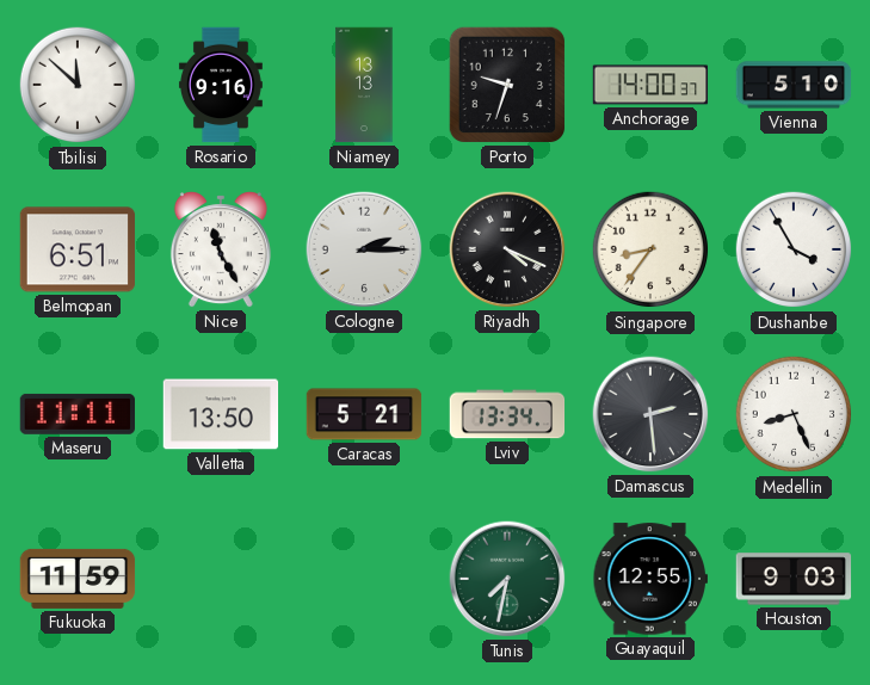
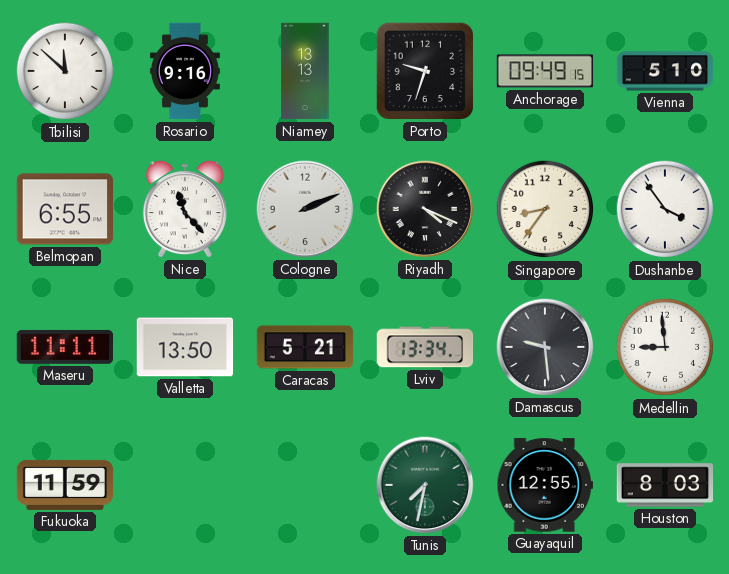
Anchorage: 14:00 -> 09:49
Belmopan: 6:51 -> 6:55
Nice: 11:25 -> 11:23
Cologne: 2:15 -> 2:11
Dushanbe: 3:55 -> 3:54
Damascus: 2:29 -> 9:29
Medellin: 8:26 -> 8:59
Houston: 9:03 -> 8:03
